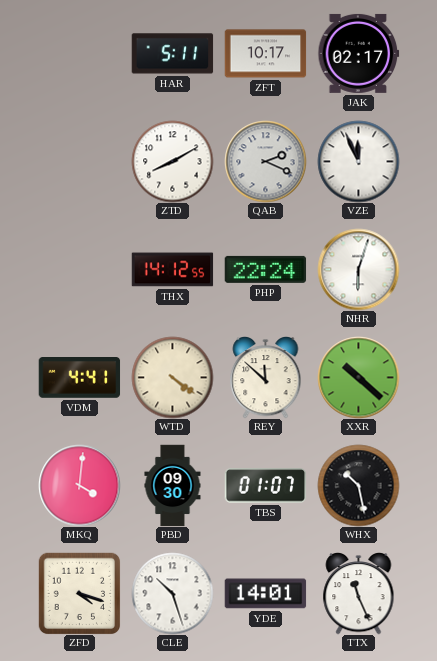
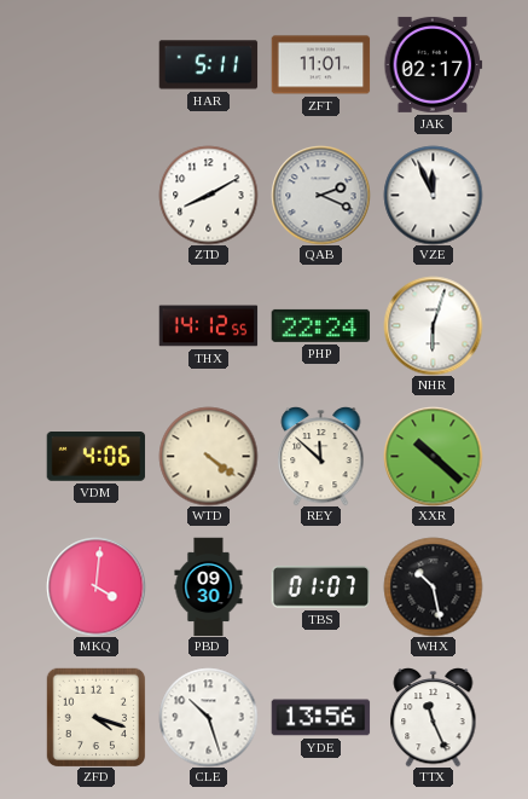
ZFT: 10:17 -> 11:01
VDM: 4:41 -> 4:06
YDE: 14:01 -> 13:56
